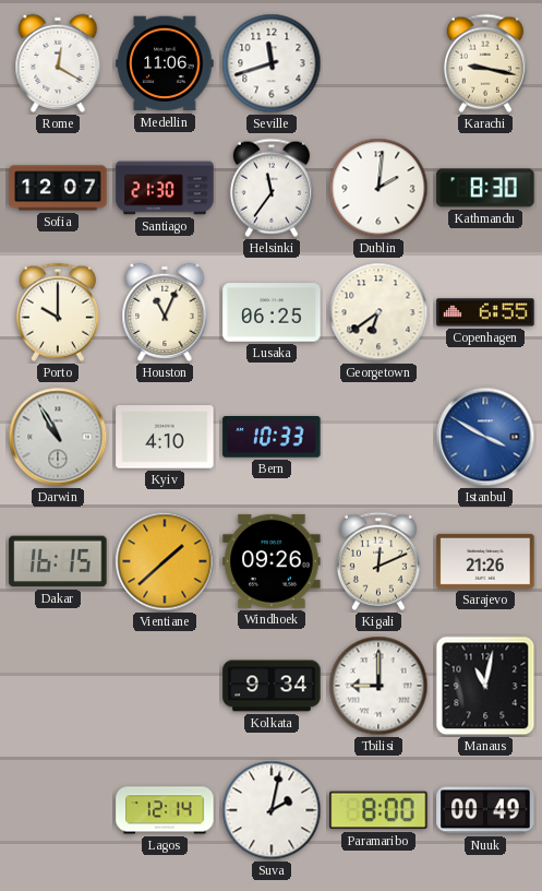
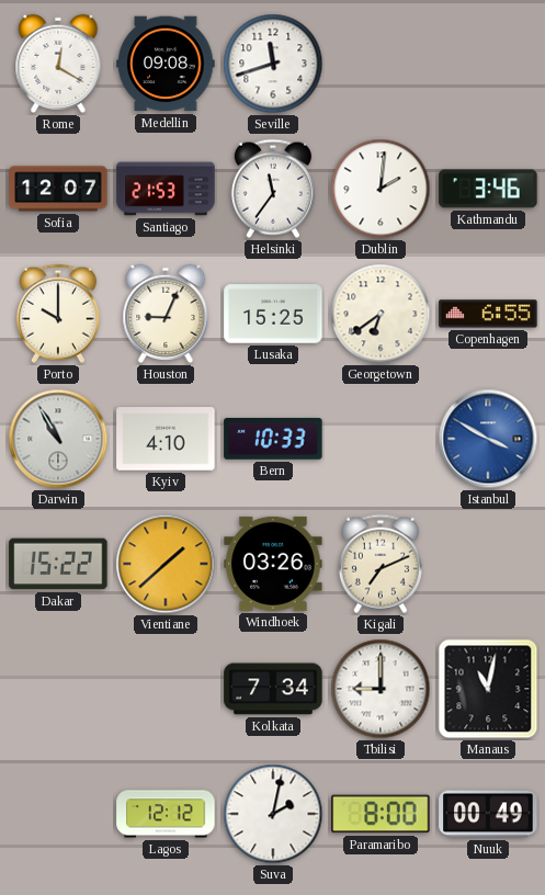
Medellin: 11:06 -> 09:08
Karachi: 9:17 -> none
Santiago: 21:30 -> 21:53
Kathmandu: 8:30 -> 3:46
Houston: 11:04 -> 9:04
Lusaka: 06:25 -> 15:25
Dakar: 16:15 -> 15:22
Windhoek: 09:26 -> 03:26
Kigali: 12:11 -> 7:11
Sarajevo: 21:26 -> none
Kolkata: 9:34 -> 7:34
Lagos: 12:14 -> 12:12
